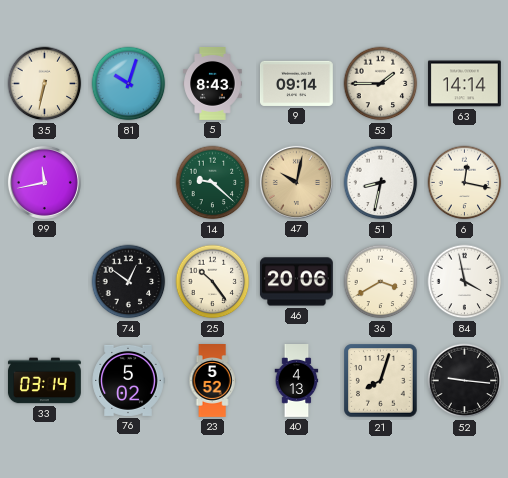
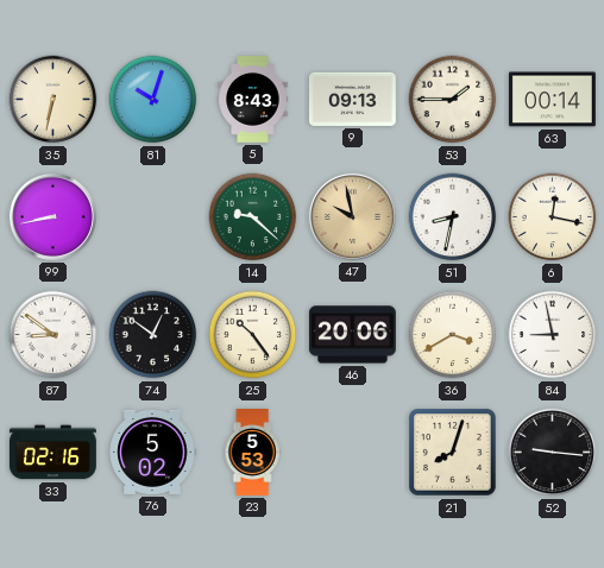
9: 09:14 -> 09:13
63: 14:14 -> 00:14
99: 11:43 -> 8:43
47: 10:02 -> 9:58
87: none -> 8:51
84: 3:58 -> 8:58
33: 03:14 -> 02:16
23: 5:52 -> 5:53
40: 4:13 -> none
